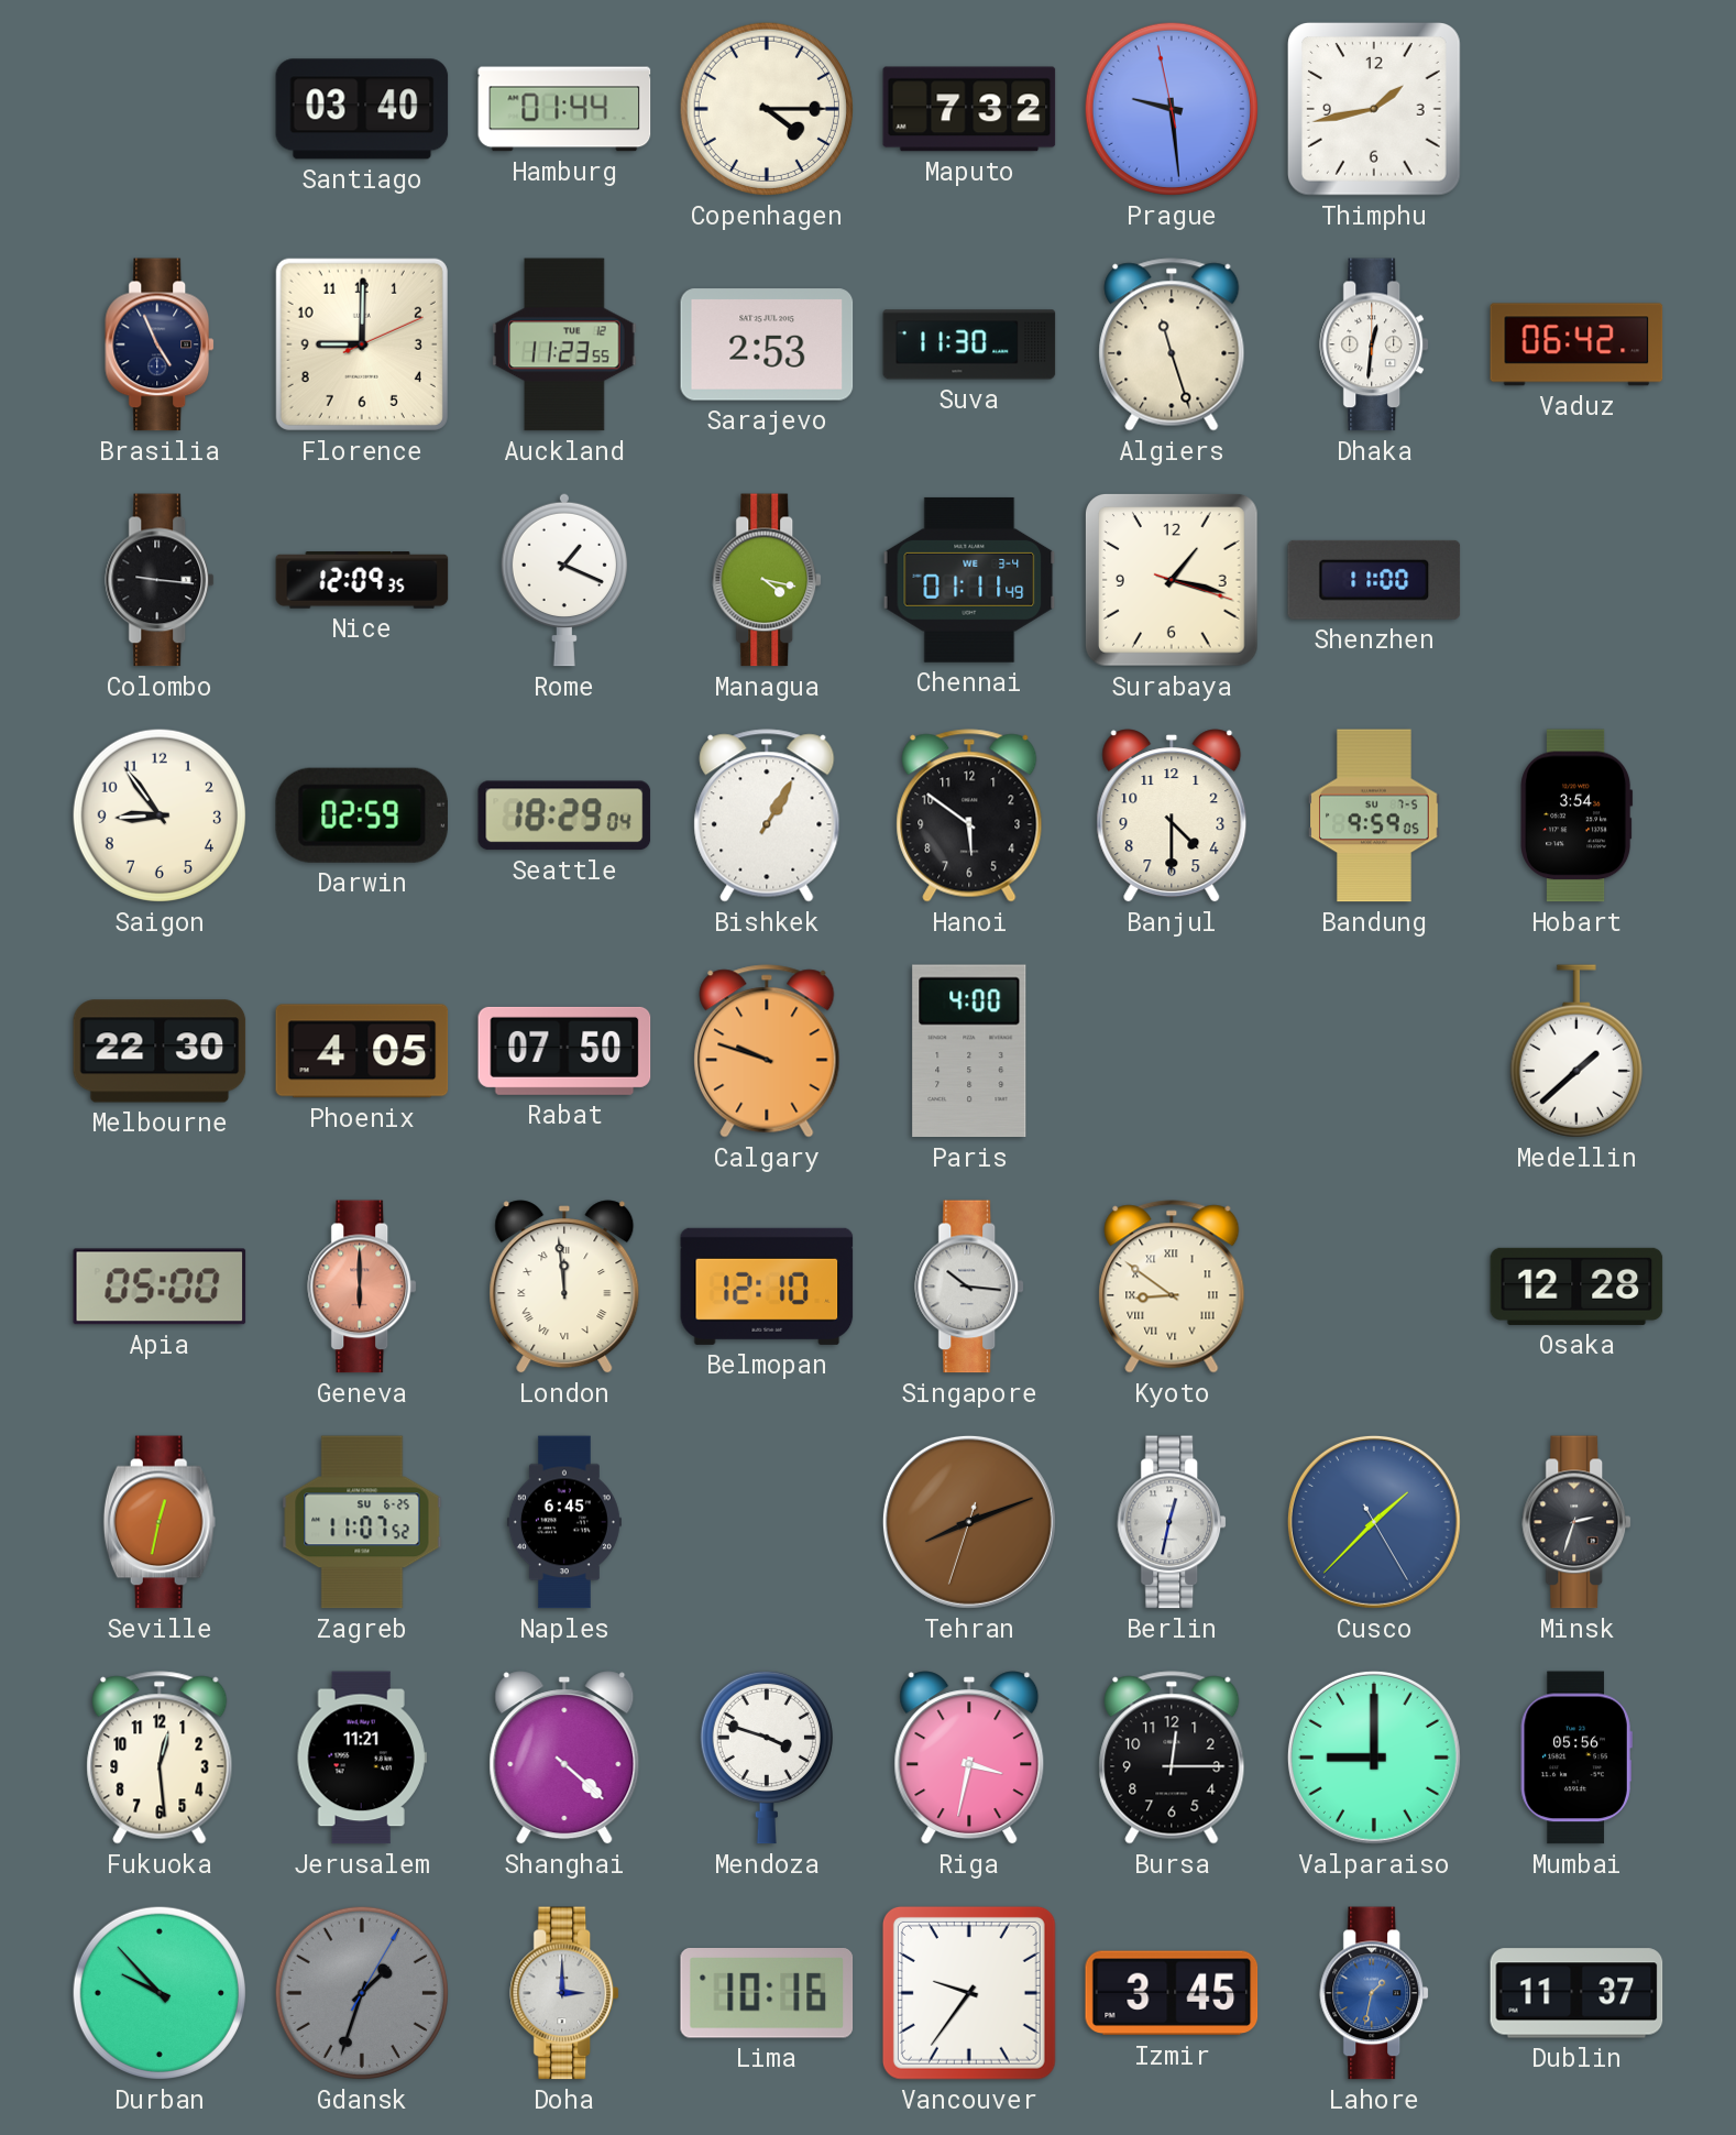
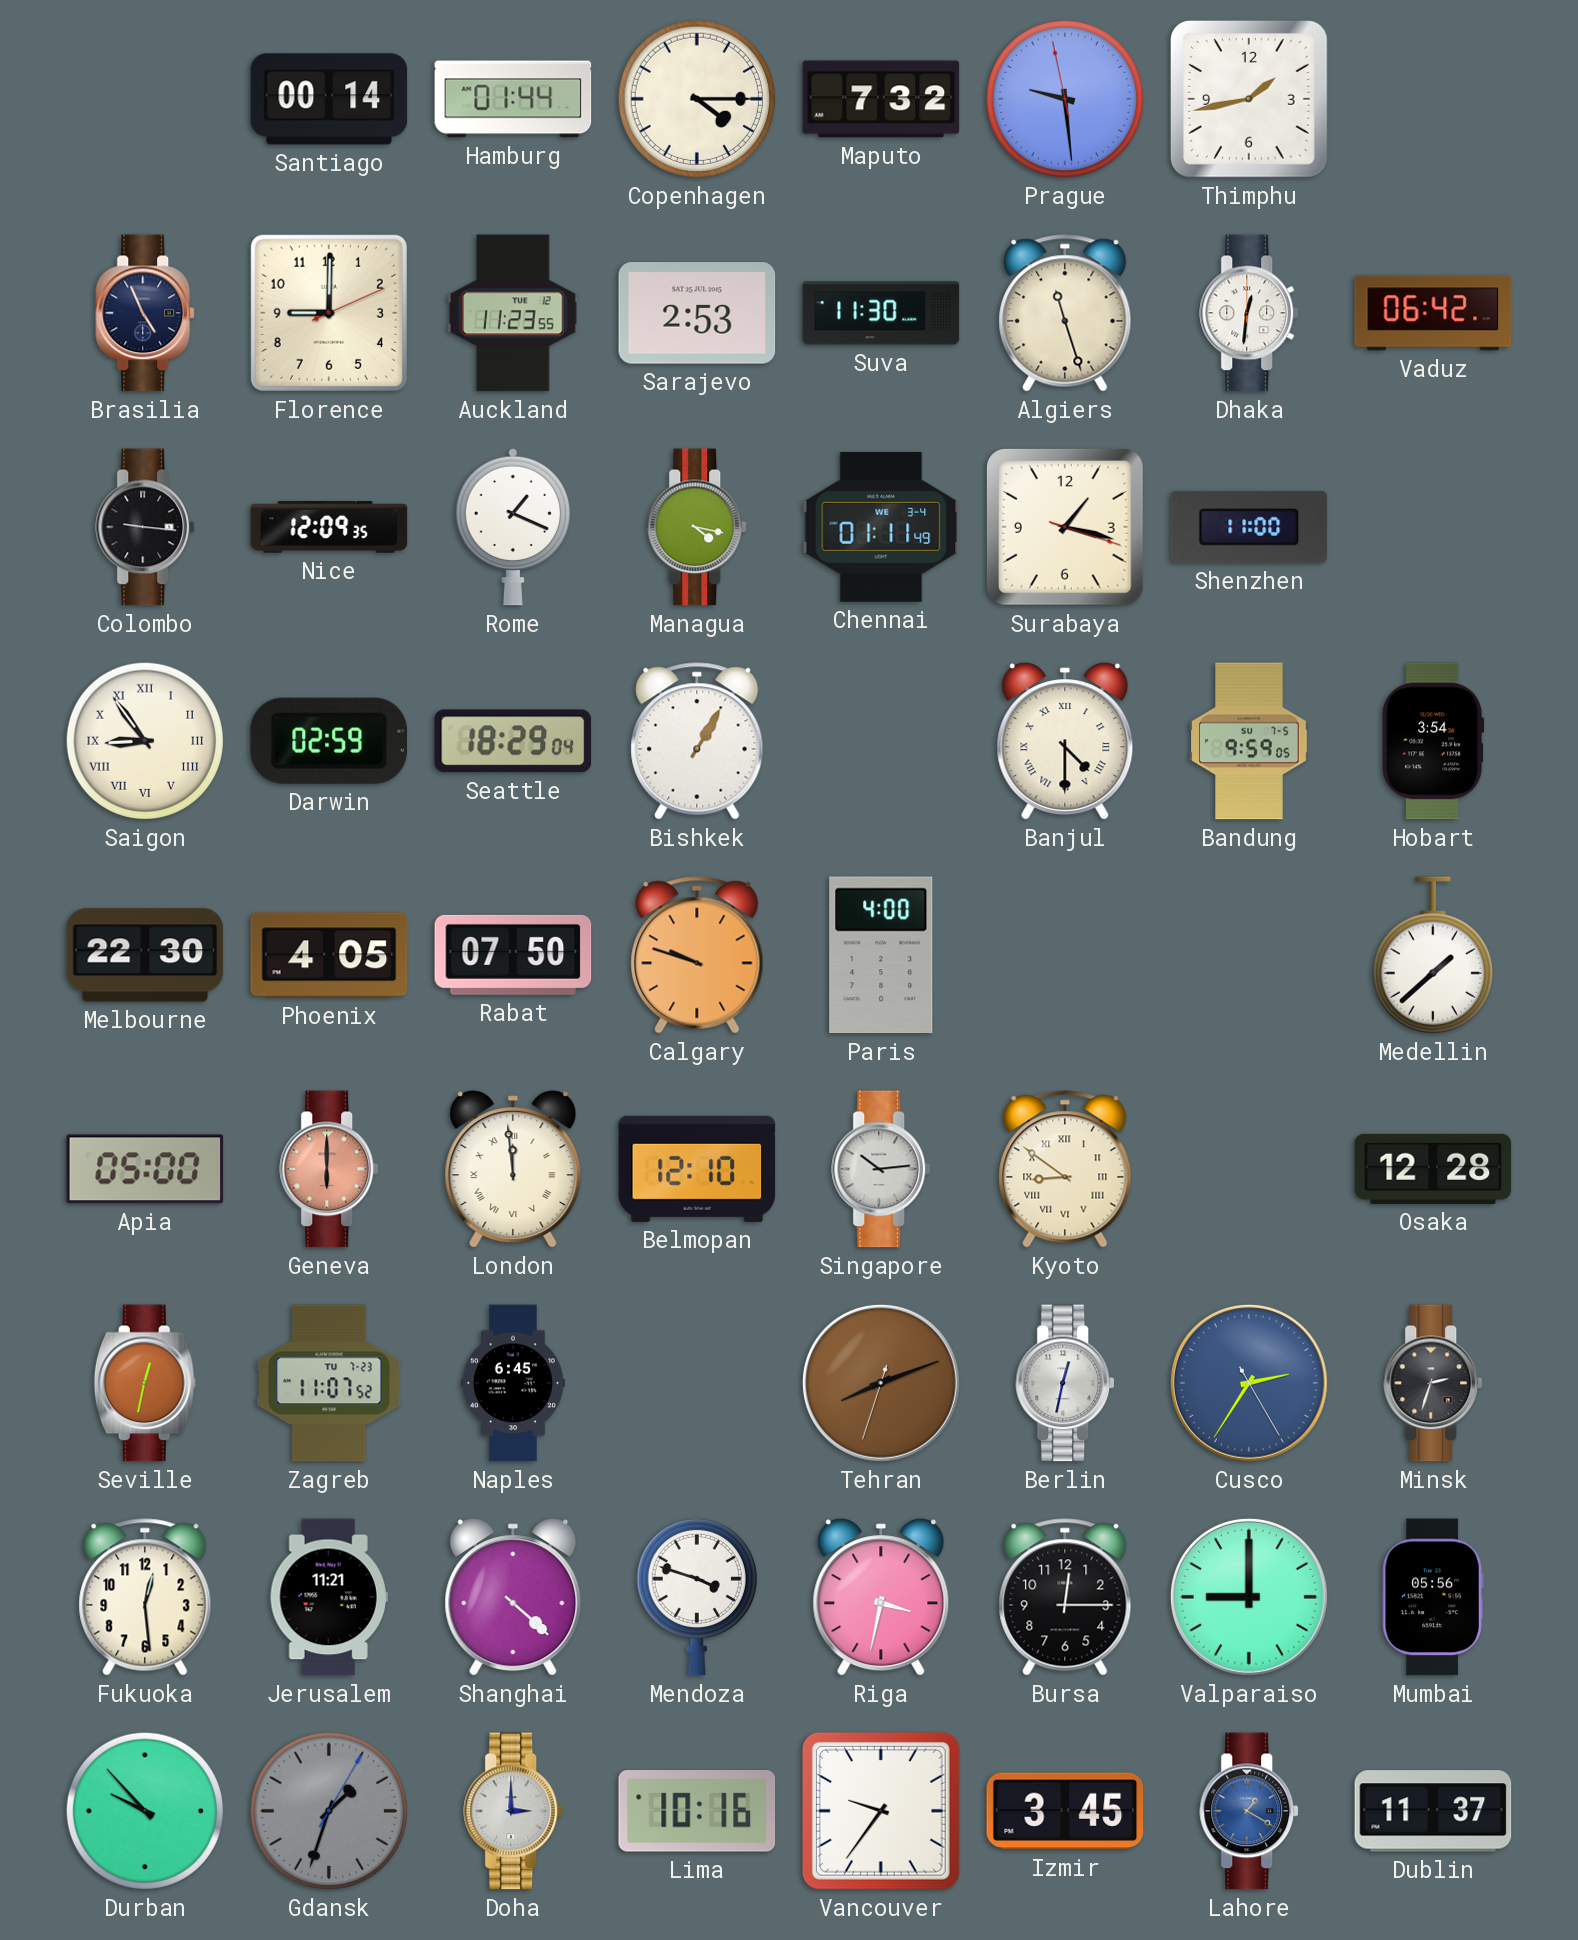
Santiago: 03:40 -> 00:14
Saigon numerals: Arabic -> Roman
Hanoi: 5:51 -> none
Banjul numerals: Arabic -> Roman
Singapore: 10:16 -> 10:14
Zagreb date: SU 6-25 -> TU 7-23
Cusco: 1:37 -> 2:35
Lahore: 1:32 -> 1:20
